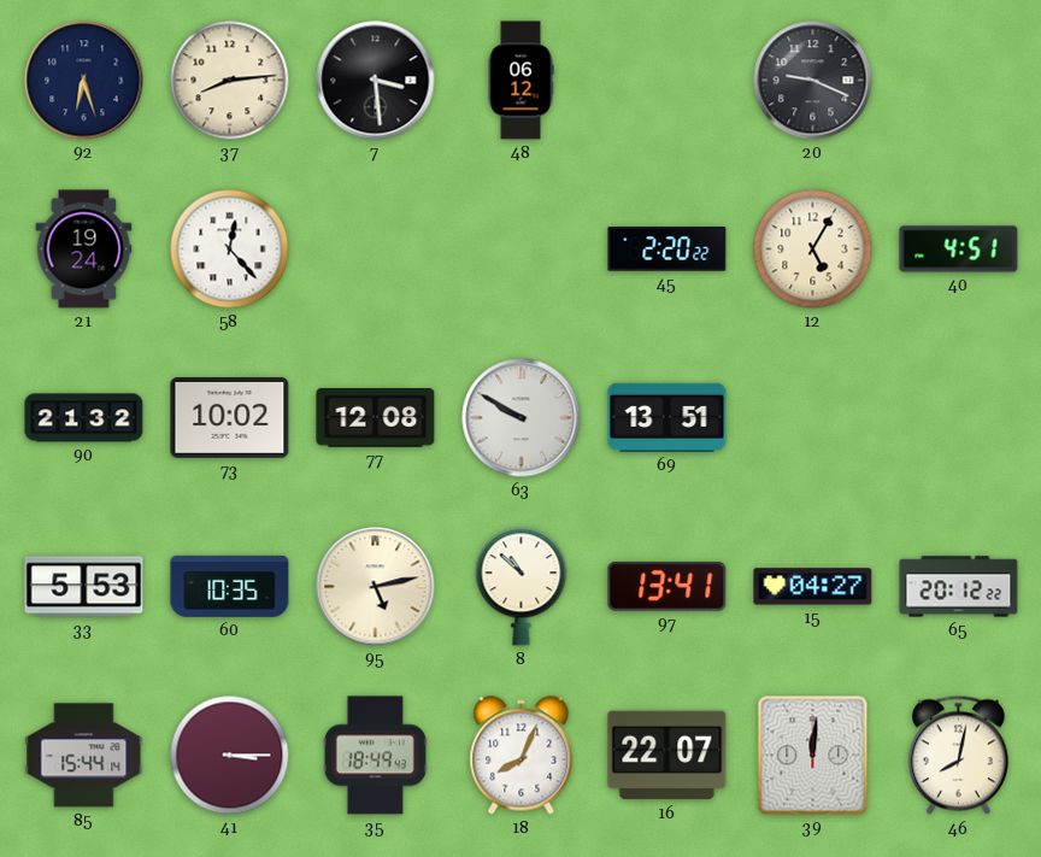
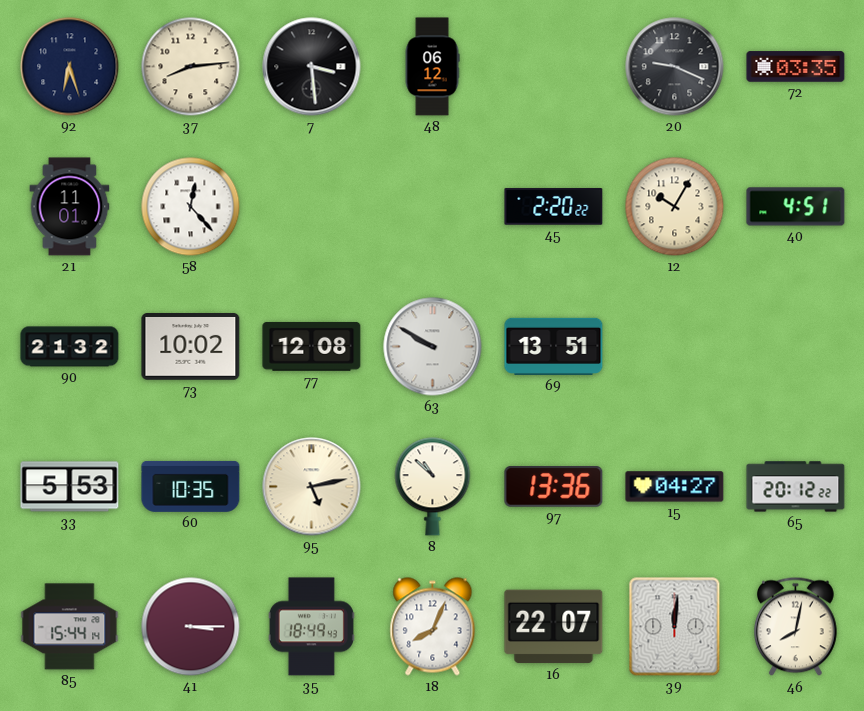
72: none -> 03:35
21: 19:24 -> 11:01
12: 5:05 -> 10:05
97: 13:41 -> 13:36
